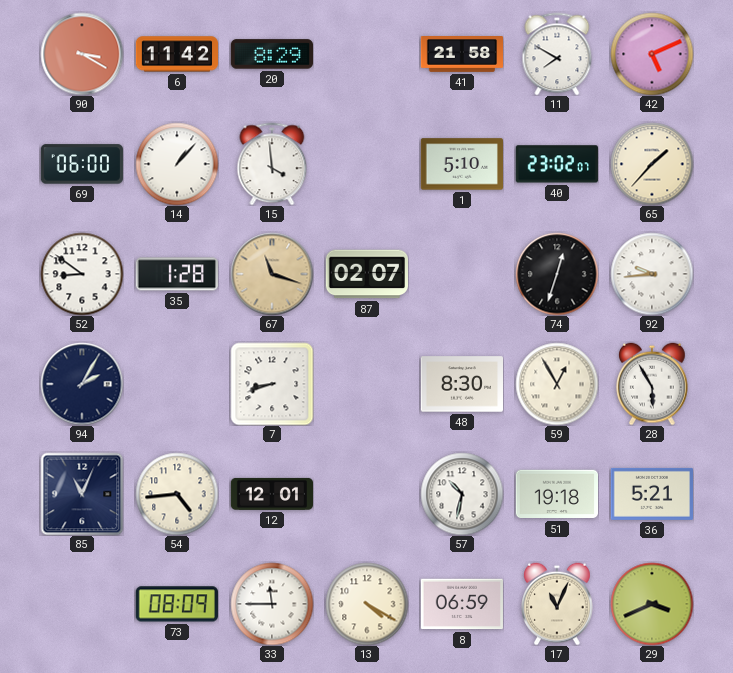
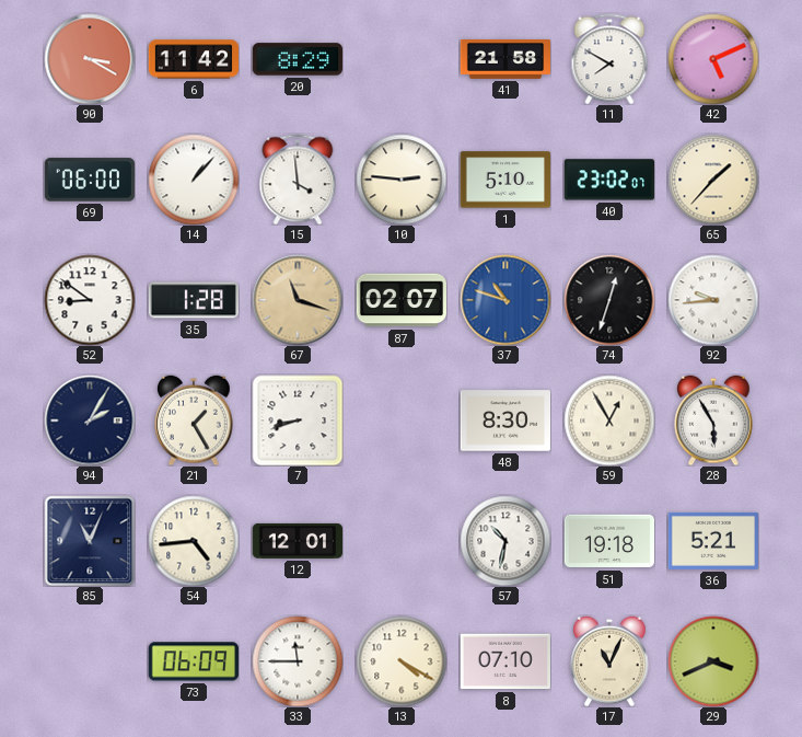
10: none -> 2:46
37: none -> 10:48
21: none -> 1:25
73: 08:09 -> 06:09
8: 06:59 -> 07:10
